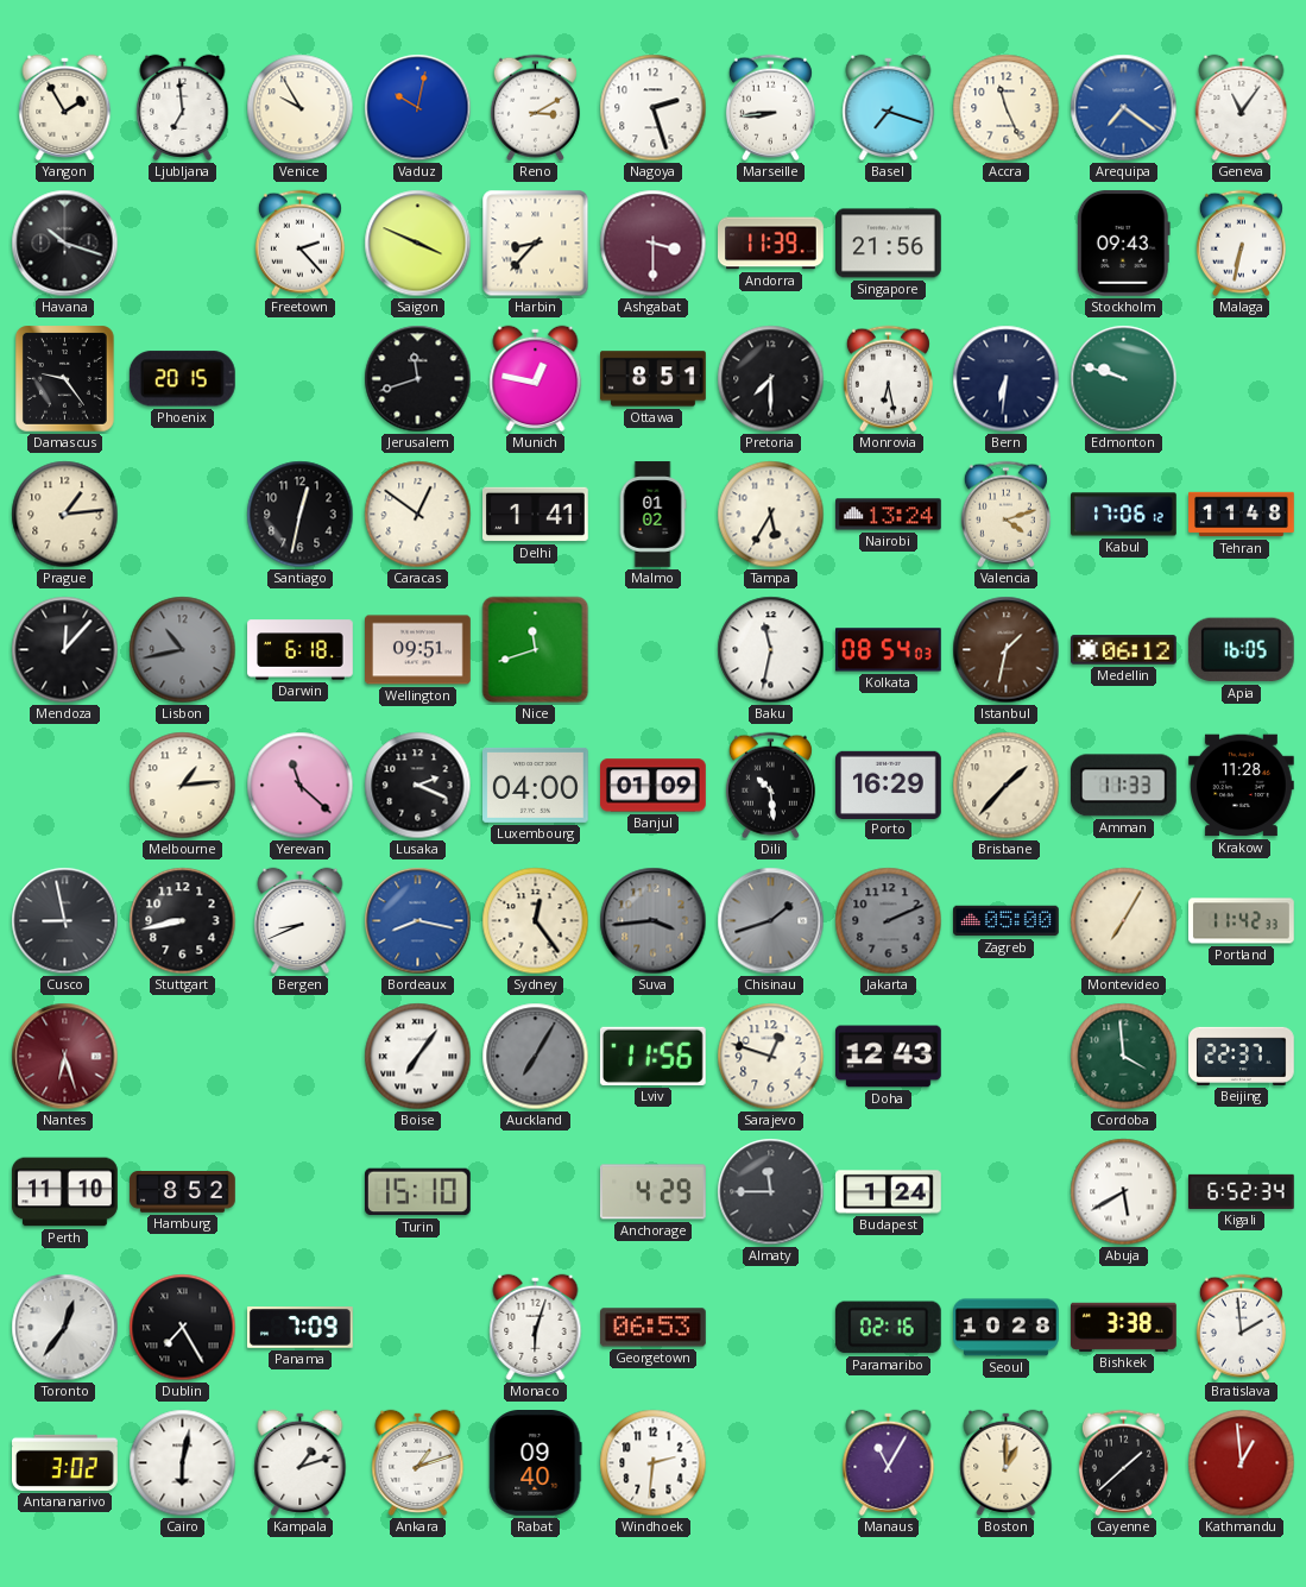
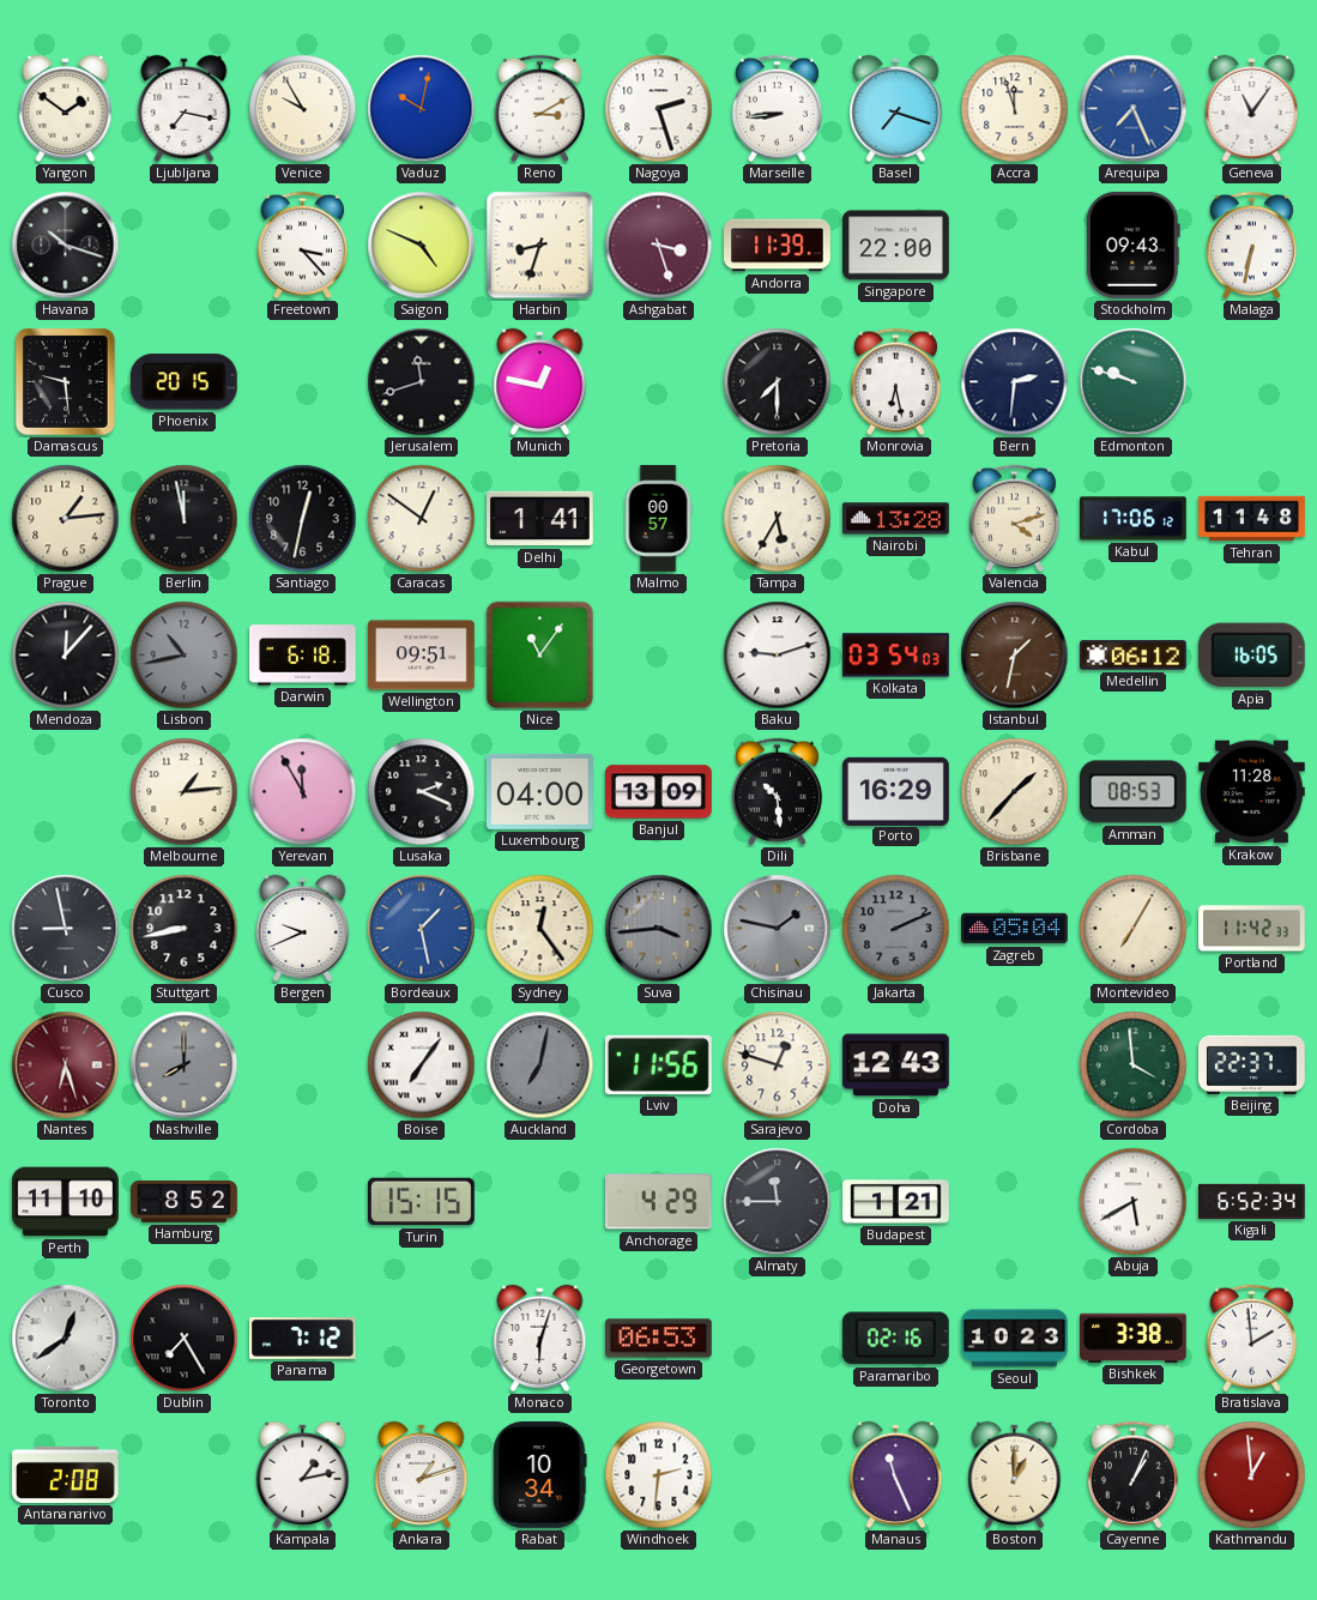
Yangon: 1:55 -> 1:51
Ljubljana: 6:59 -> 7:17
Accra: 11:26 -> 11:57
Arequipa: 7:21 -> 7:26
Freetown: 2:23 -> 3:23
Saigon: 3:49 -> 4:49
Harbin: 8:37 -> 8:33
Ashgabat: 3:30 -> 3:27
Singapore: 21:56 -> 22:00
Damascus: 9:24 -> 9:29
Ottawa: 8:51 -> none
Bern: 6:31 -> 2:31
Berlin: none -> 11:58
Malmo: 01:02 -> 00:57
Nairobi: 13:24 -> 13:28
Nice: 11:42 -> 11:06
Baku: 11:32 -> 9:12
Kolkata: 08:54 -> 03:54
Yerevan: 11:22 -> 11:55
Banjul: 01:09 -> 13:09
Amman: 11:33 -> 08:53
Bergen: 8:41 -> 9:41
Bordeaux: 8:17 -> 1:28
Chisinau: 1:42 -> 1:47
Zagreb: 05:00 -> 05:04
Nashville: none -> 8:00
Auckland: 7:05 -> 7:02
Turin: 15:10 -> 15:15
Budapest: 1:24 -> 1:21
Toronto: 12:36 -> 12:39
Panama: 7:09 -> 7:12
Seoul: 10:28 -> 10:23
Antananarivo: 3:02 -> 2:08
Cairo: 6:02 -> none
Kampala: 1:12 -> 1:13
Rabat: 09:40 -> 10:34
Manaus: 11:05 -> 11:26
Cayenne: 1:38 -> 1:04
